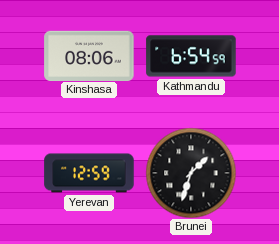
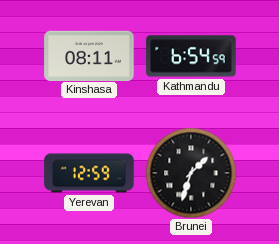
Kinshasa: 08:06 -> 08:11
